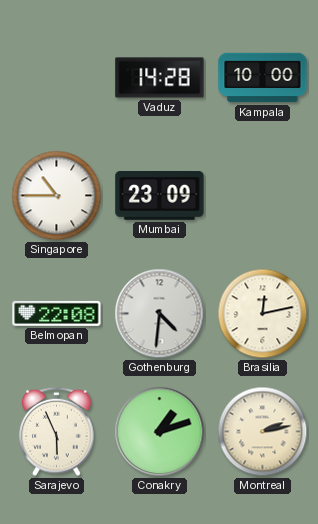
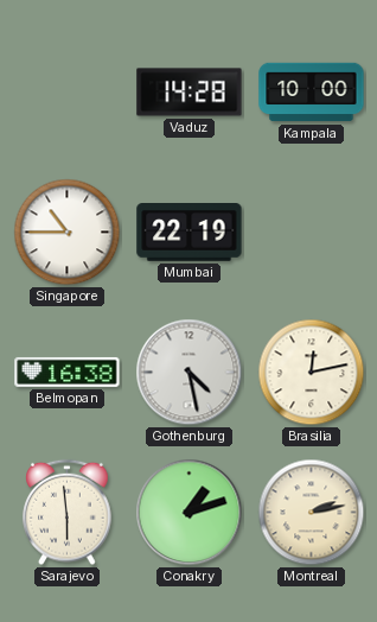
Mumbai: 23:09 -> 22:19
Belmopan: 22:08 -> 16:38
Gothenburg: 4:31 -> 4:28
Sarajevo: 5:56 -> 5:59
